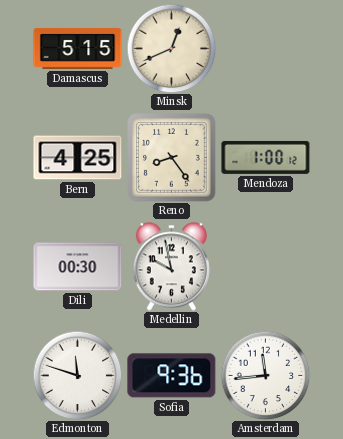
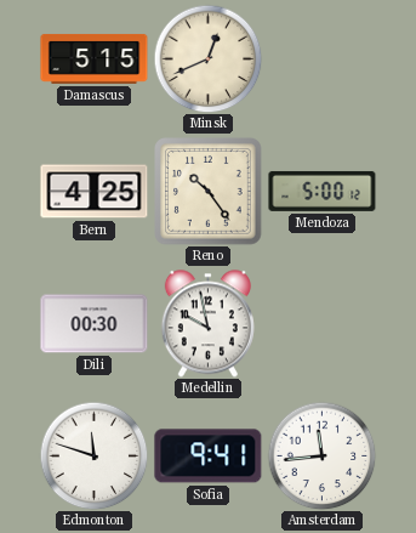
Reno: 8:24 -> 10:24
Mendoza: 1:00 -> 5:00
Sofia: 9:36 -> 9:41
